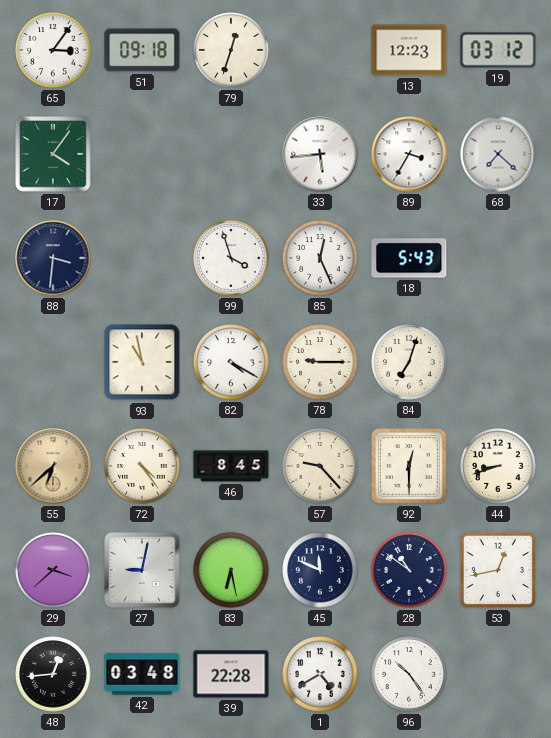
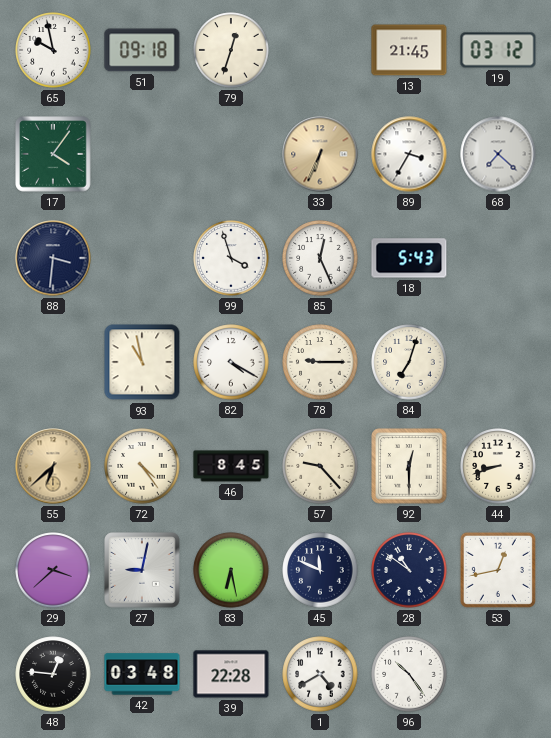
65: 3:06 -> 9:58
13: 12:23 -> 21:45
33: 5:44 -> 6:34
33 dial: white -> champagne
48: 12:44 -> 12:46
